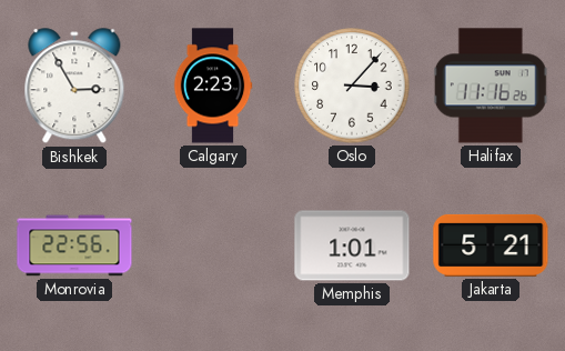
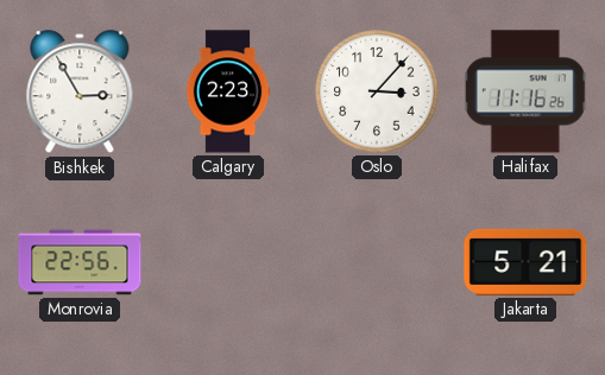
Memphis: 1:01 -> none
